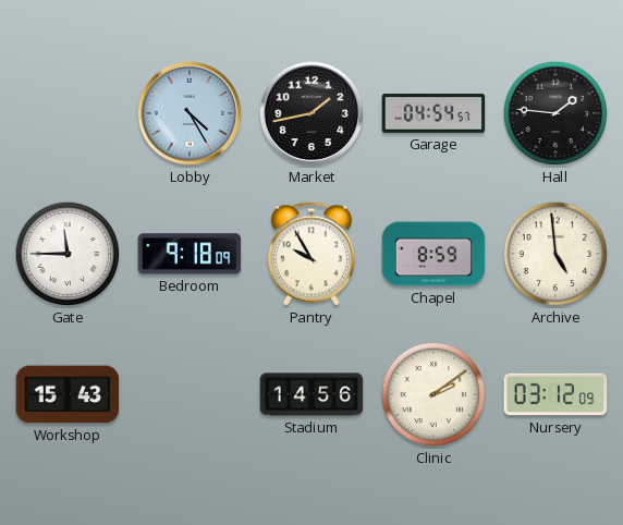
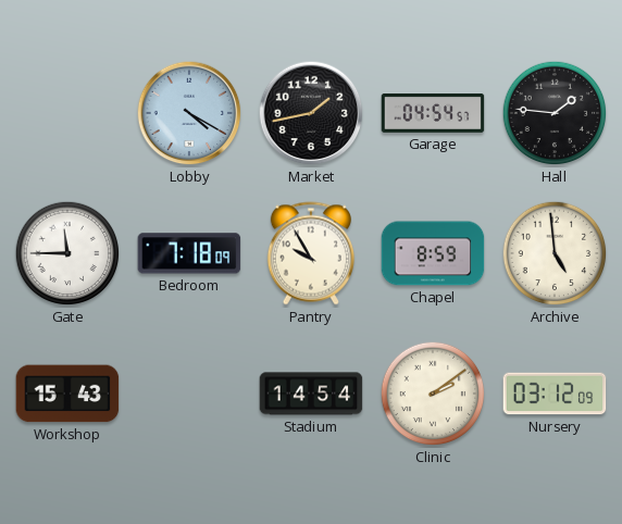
Lobby: 4:25 -> 4:20
Bedroom: 9:18 -> 7:18
Stadium: 14:56 -> 14:54
